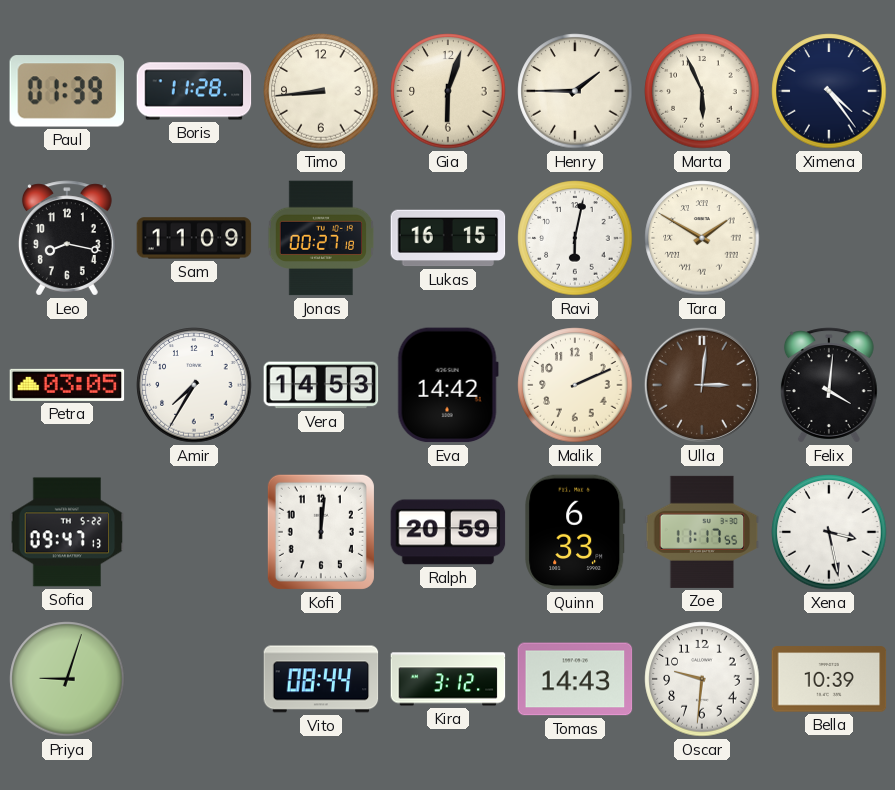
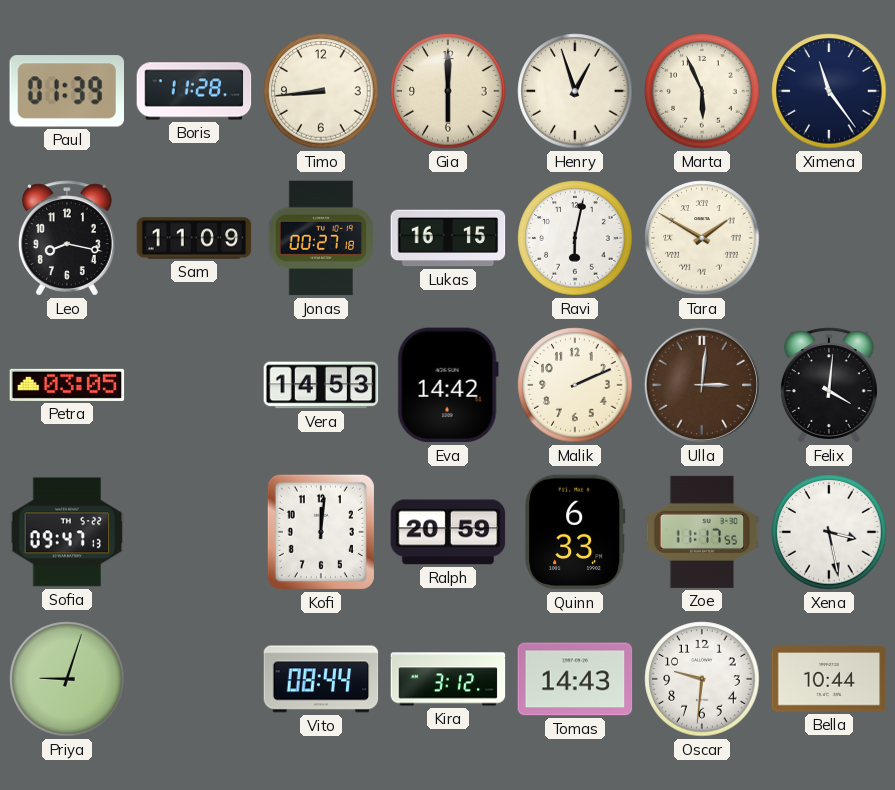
Gia: 6:03 -> 6:00
Henry: 1:45 -> 12:57
Ximena: 4:24 -> 11:24
Amir: 7:35 -> none
Bella: 10:39 -> 10:44
